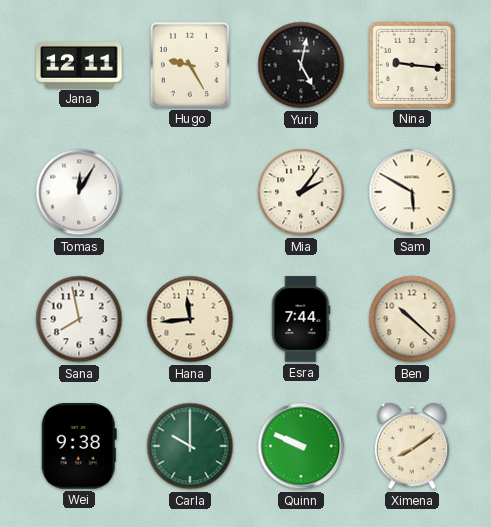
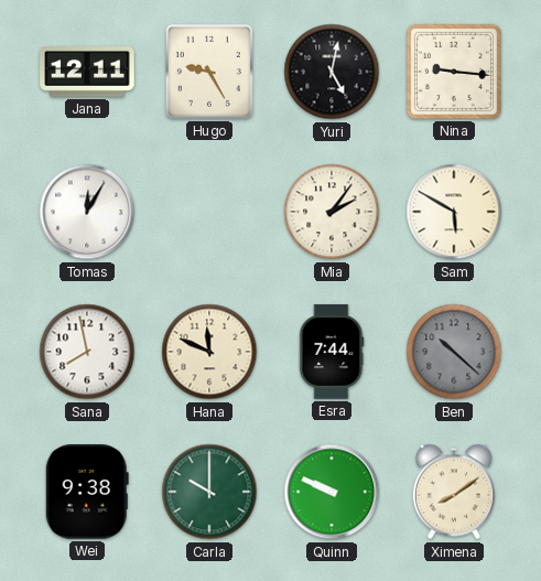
Hana: 11:44 -> 11:49
Ben dial: cream -> grey
